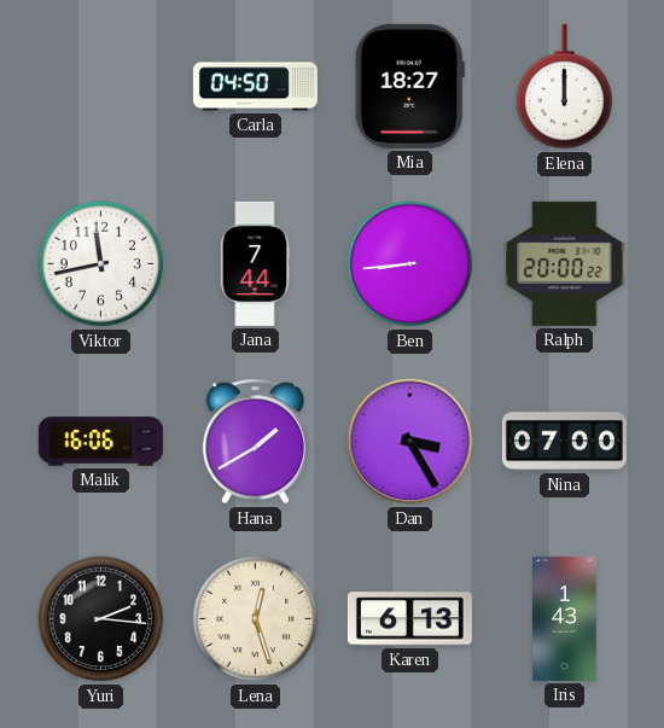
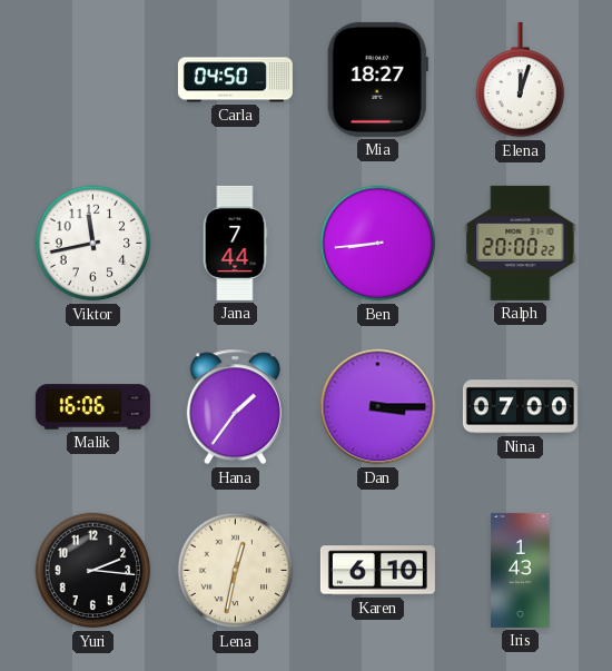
Elena: 12:00 -> 12:03
Hana: 1:40 -> 1:36
Dan: 3:25 -> 3:15
Lena: 12:27 -> 12:32
Karen: 6:13 -> 6:10
